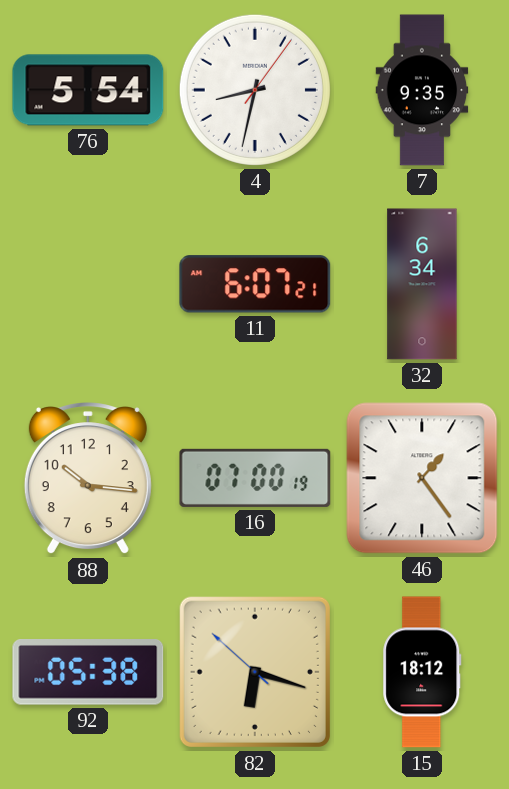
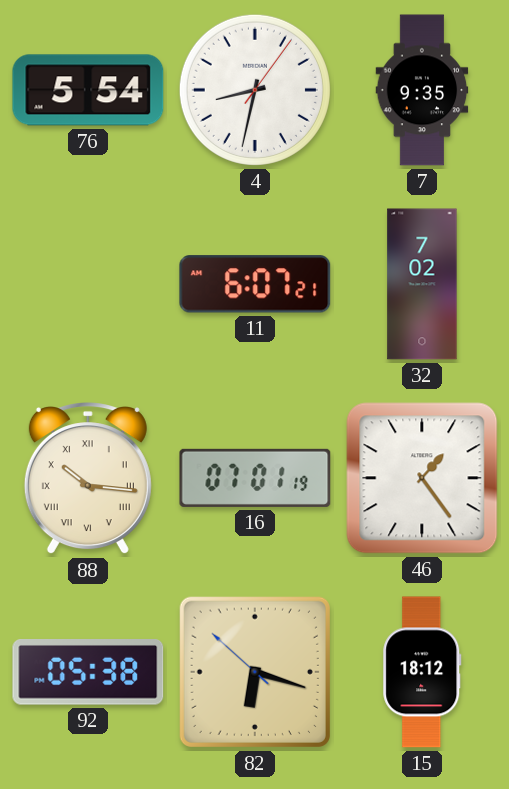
32: 6:34 -> 7:02
88 numerals: Arabic -> Roman
16: 07:00 -> 07:01
